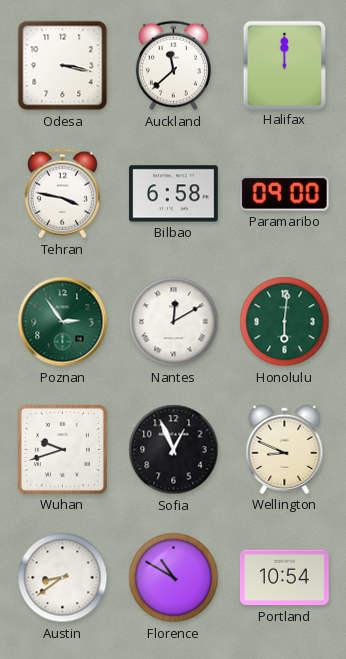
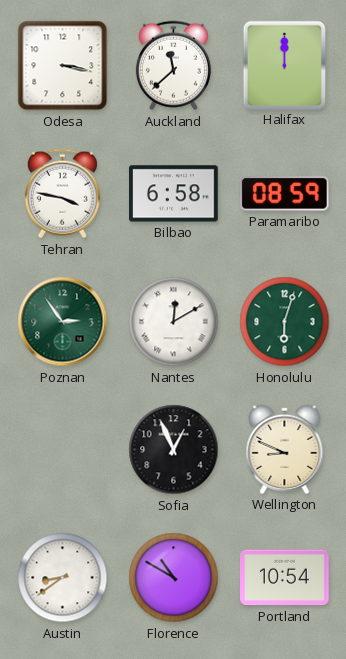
Paramaribo: 09:00 -> 08:59
Honolulu: 6:01 -> 6:03
Wuhan: 9:42 -> none
